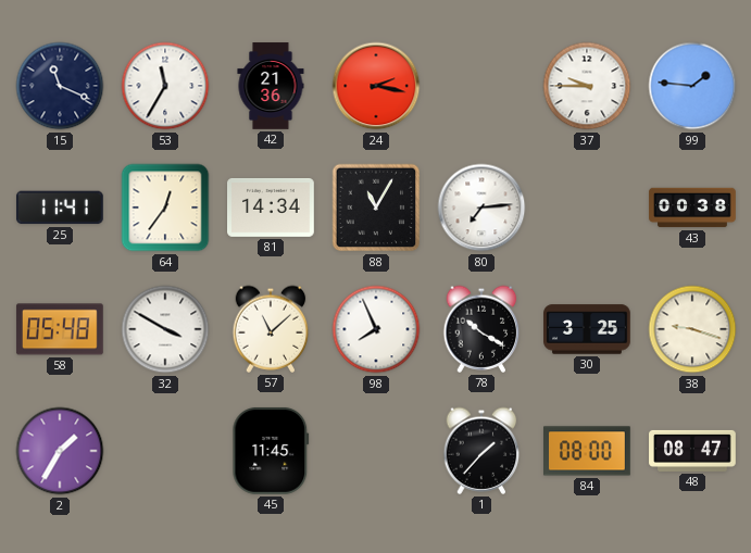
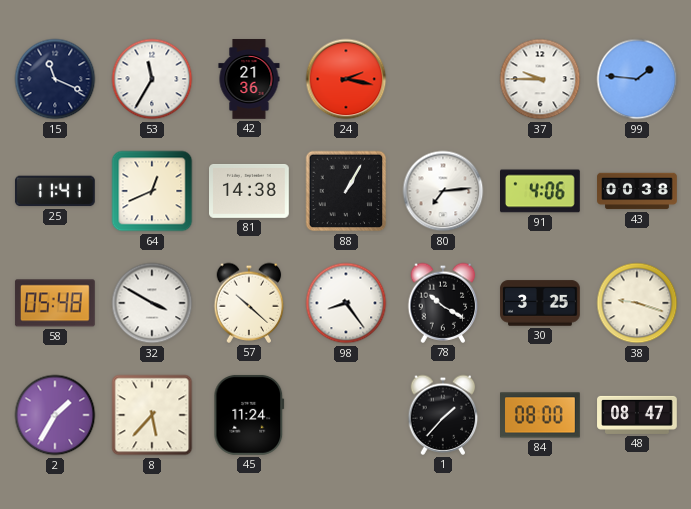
64: 12:36 -> 12:41
81: 14:34 -> 14:38
88: 11:05 -> 1:05
91: none -> 4:06
57: 11:08 -> 10:22
98: 7:56 -> 8:24
8: none -> 5:37
45: 11:45 -> 11:24
